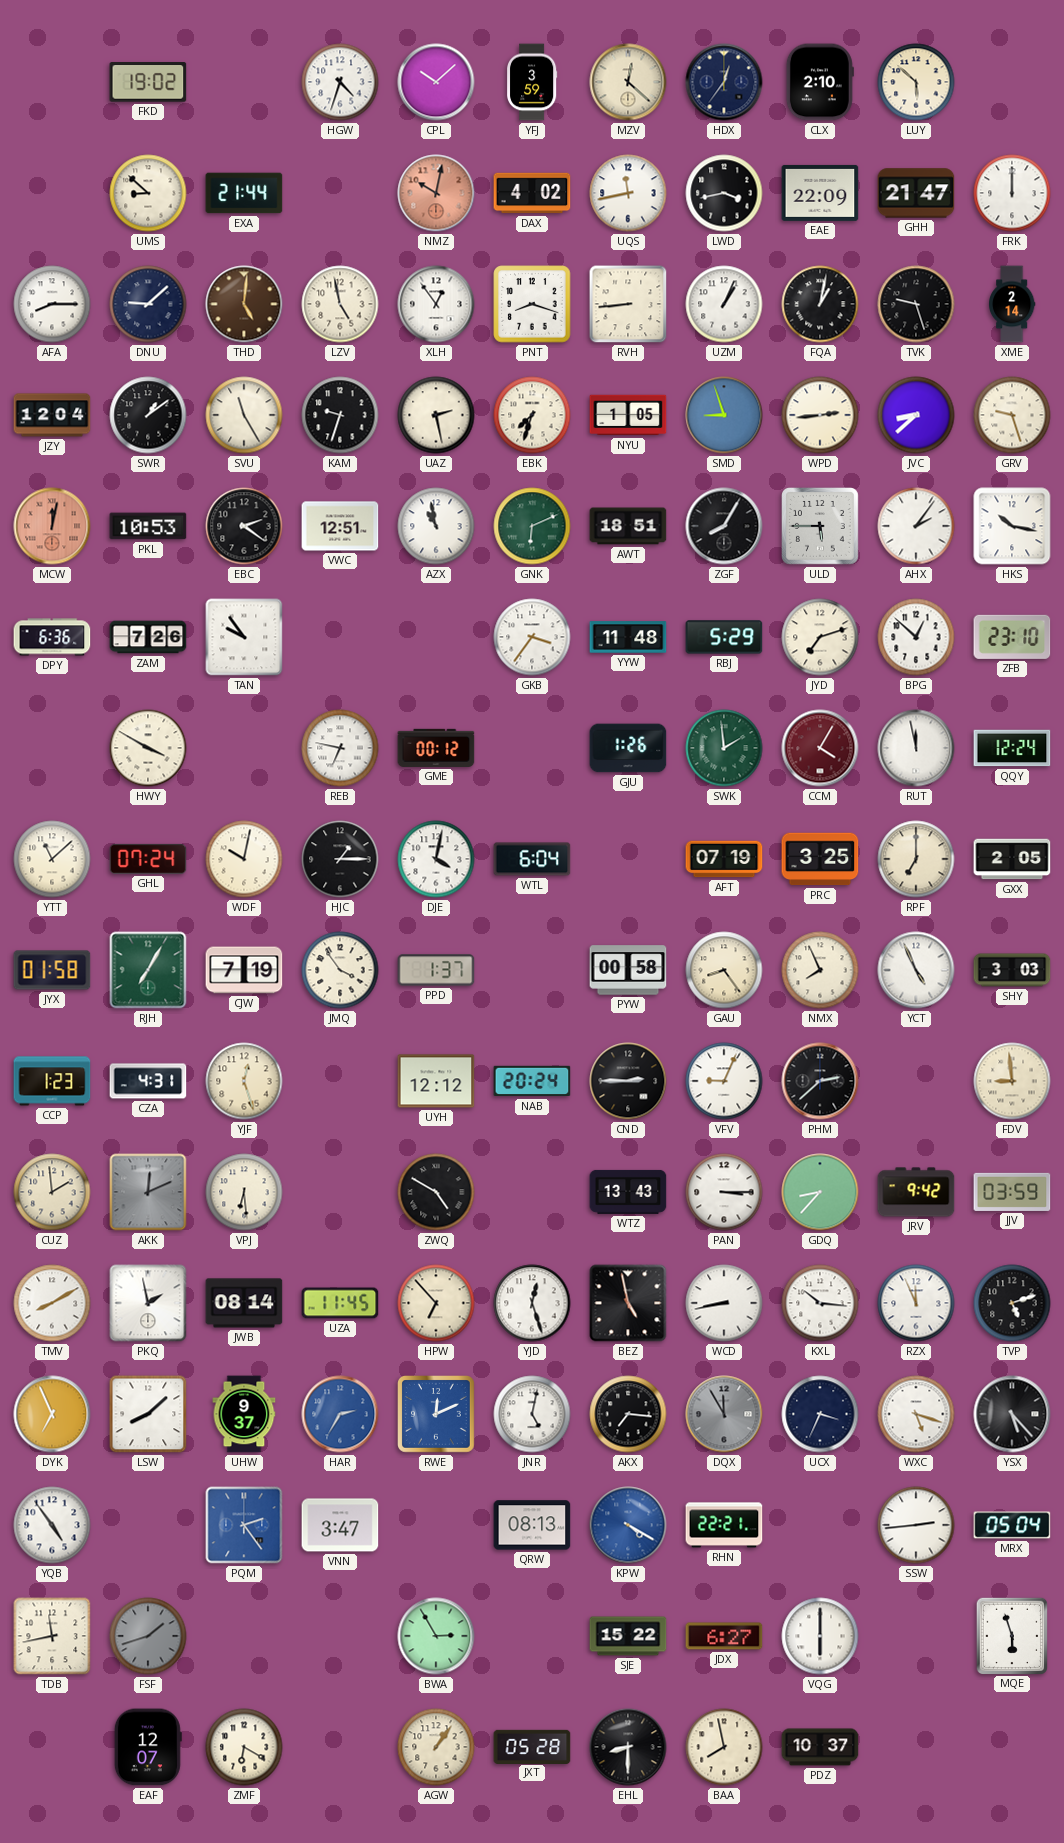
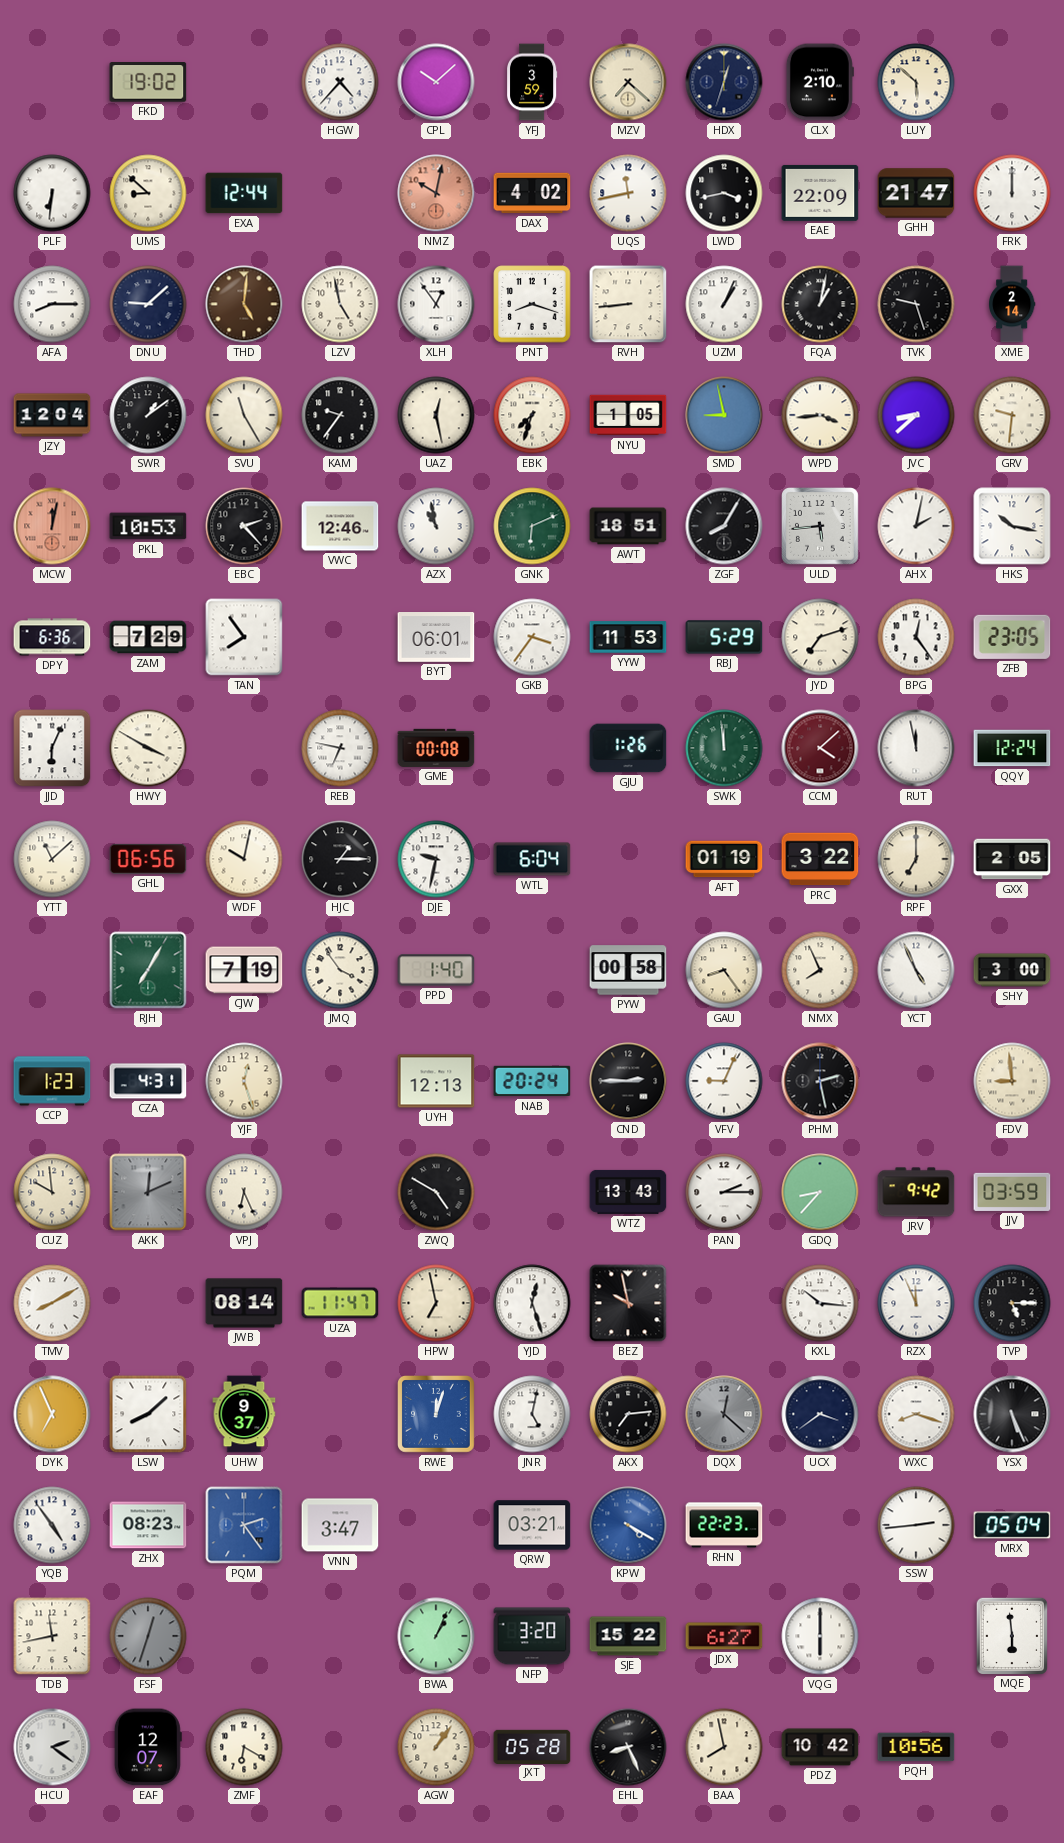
HGW: 4:33 -> 4:37
MZV: 12:22 -> 7:22
HDX: 12:36 -> 12:33
PLF: none -> 6:31
EXA: 21:44 -> 12:44
KAM: 9:33 -> 9:36
UAZ: 2:28 -> 12:28
SMD: 8:57 -> 8:58
WPD: 2:44 -> 3:44
GRV: 9:27 -> 9:31
EBC: 2:21 -> 2:23
VWC: 12:51 -> 12:46
ULD: 5:45 -> 5:44
AHX: 2:06 -> 2:02
ZAM: 7:26 -> 7:29
TAN: 9:54 -> 7:54
BYT: none -> 06:01
YYW: 11:48 -> 11:53
BPG: 12:52 -> 12:24
ZFB: 23:10 -> 23:05
JJD: none -> 6:04
GME: 00:12 -> 00:08
SWK: 1:59 -> 11:59
CCM: 4:05 -> 4:08
GHL: 07:24 -> 06:56
DJE: 4:02 -> 9:32
AFT: 07:19 -> 01:19
PRC: 3:25 -> 3:22
JYX: 01:58 -> none
PPD: 1:37 -> 1:40
SHY: 3:03 -> 3:00
UYH: 12:12 -> 12:13
PHM: 2:38 -> 2:28
CUZ: 1:59 -> 9:59
VPJ: 6:29 -> 6:26
PAN: 3:15 -> 2:15
PKQ: 1:58 -> none
UZA: 11:45 -> 11:47
HPW: 6:53 -> 6:58
BEZ: 4:58 -> 9:58
WCD: 8:43 -> none
TVP: 5:12 -> 5:15
HAR: 2:35 -> none
RWE: 12:11 -> 12:03
AKX: 7:16 -> 7:14
DQX: 11:55 -> 12:22
UCX: 3:34 -> 3:39
WXC: 5:18 -> 8:18
YSX: 5:23 -> 5:26
ZHX: none -> 08:23
QRW: 08:13 -> 03:21
RHN: 22:21 -> 22:23
FSF: 1:42 -> 12:33
BWA: 2:55 -> 1:04
NFP: none -> 3:20
MQE: 5:57 -> 5:59
HCU: none -> 2:21
EHL: 8:30 -> 8:26
PDZ: 10:37 -> 10:42
PQH: none -> 10:56
